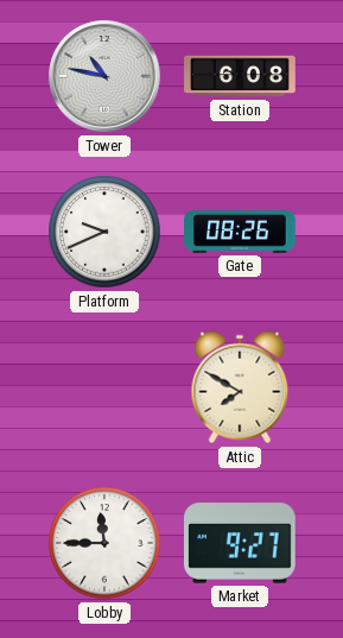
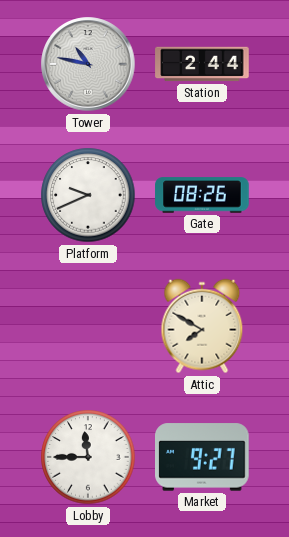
Station: 6:08 -> 2:44
